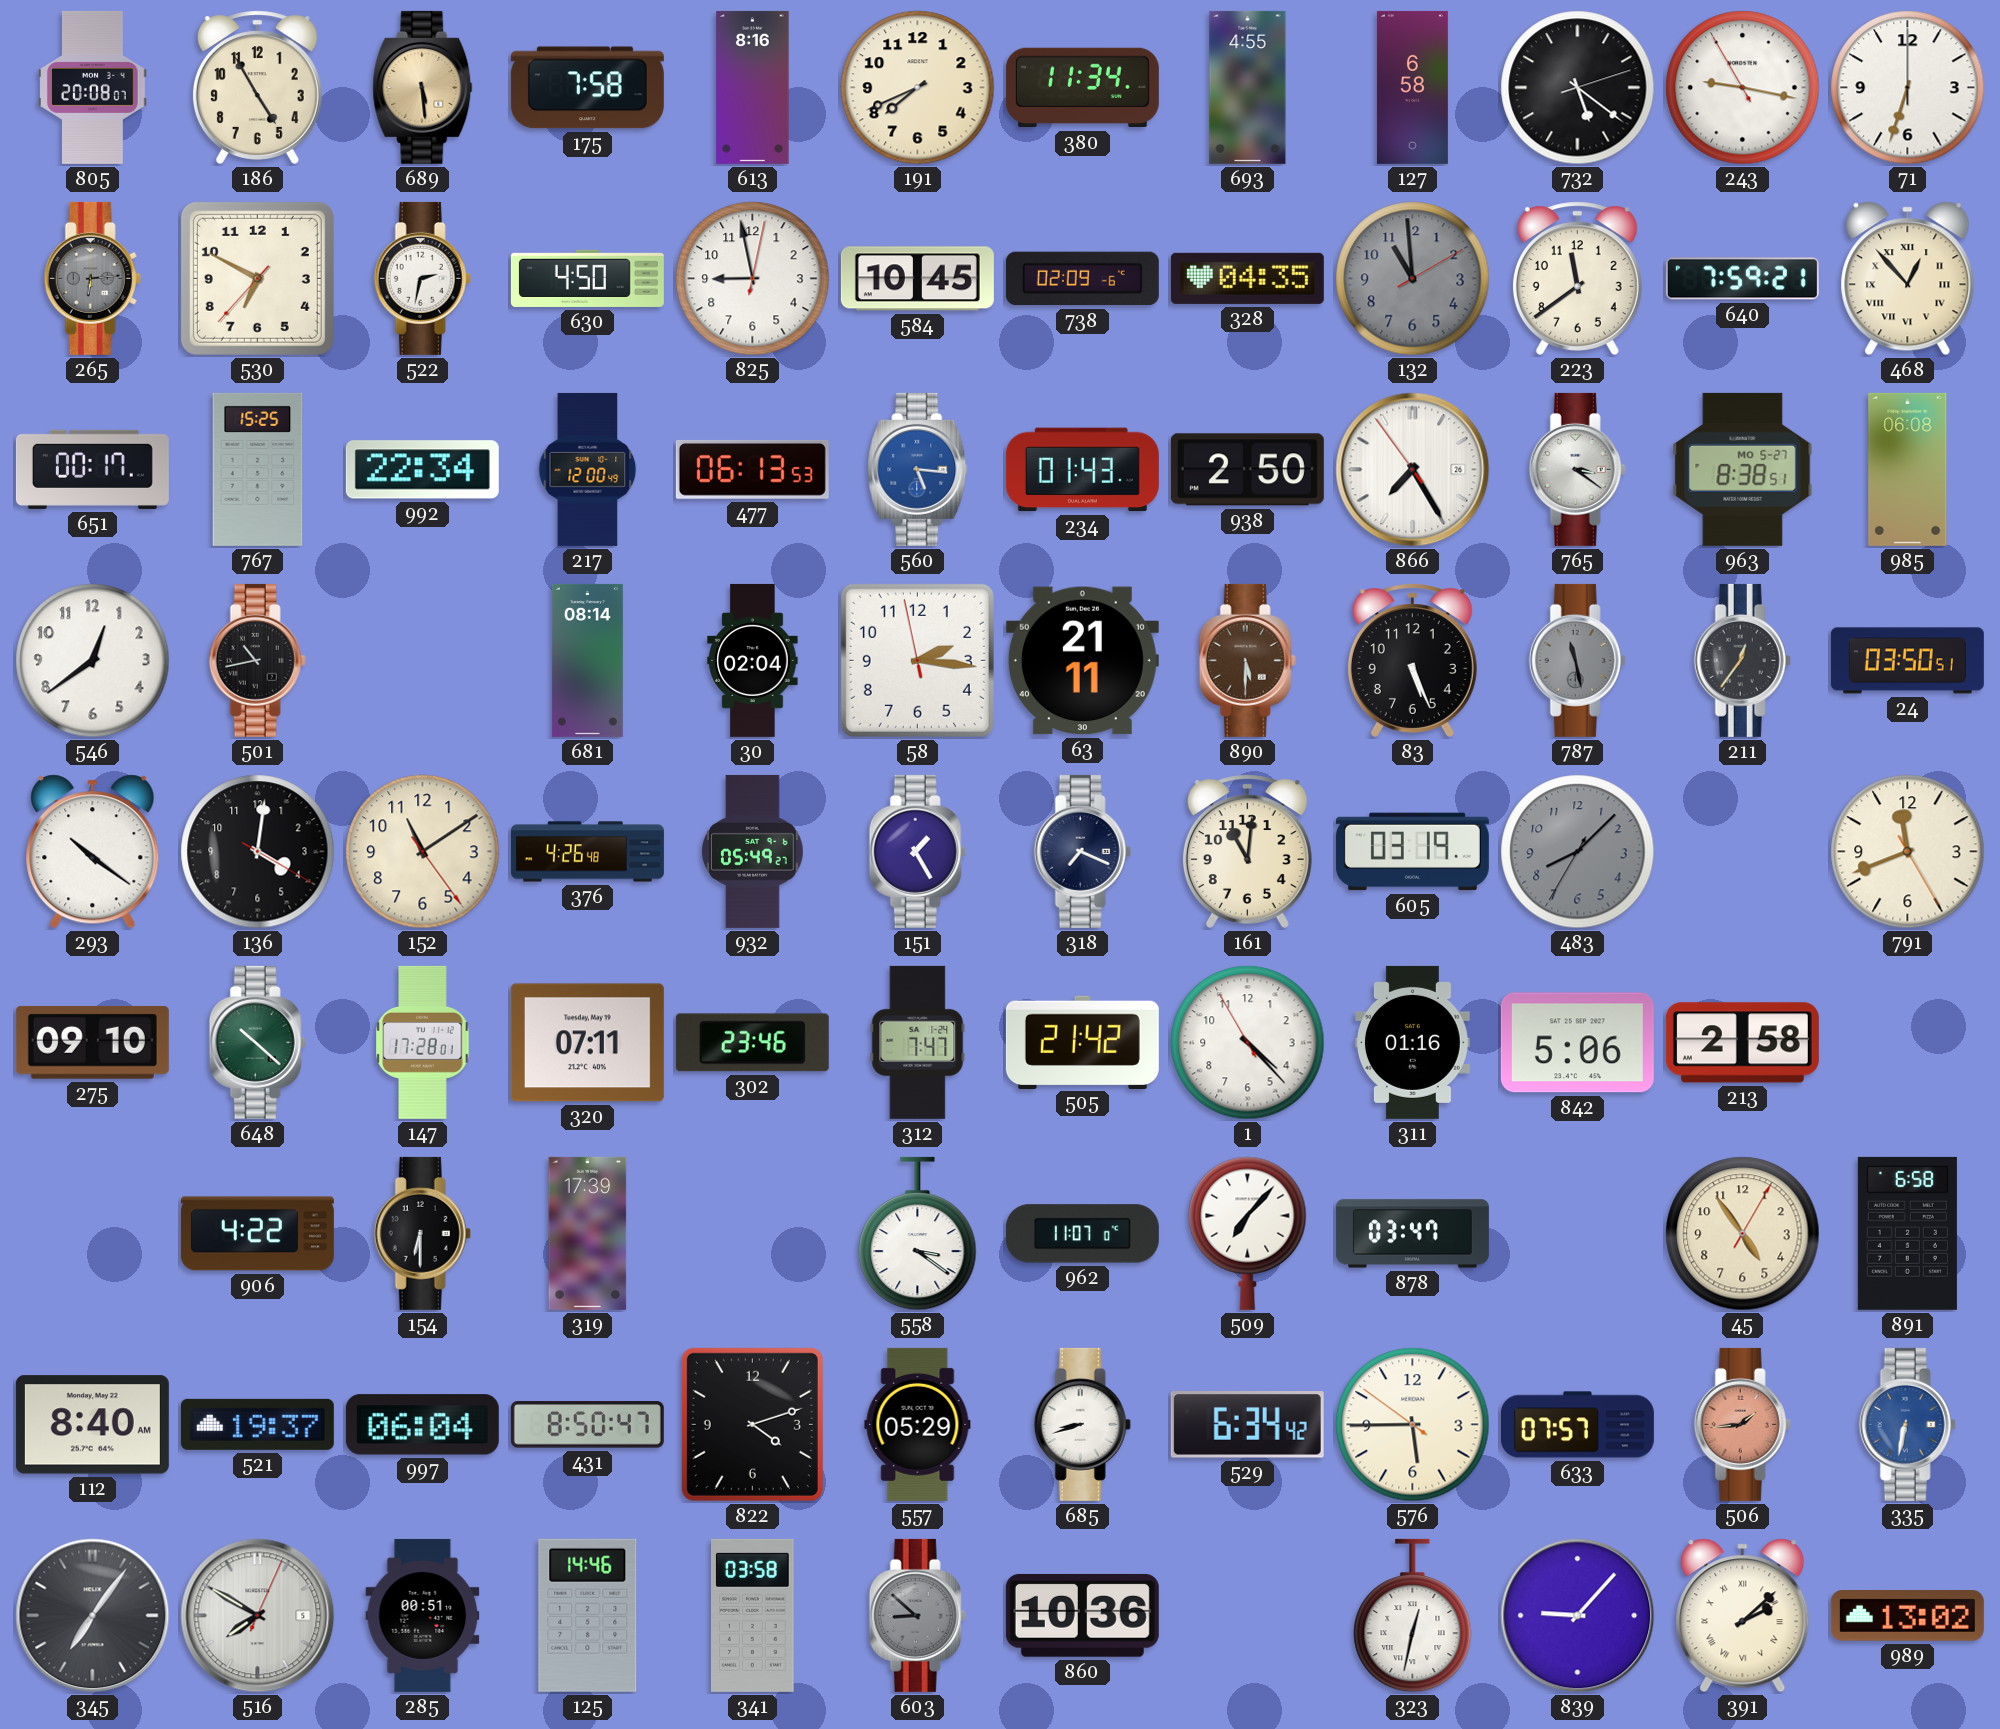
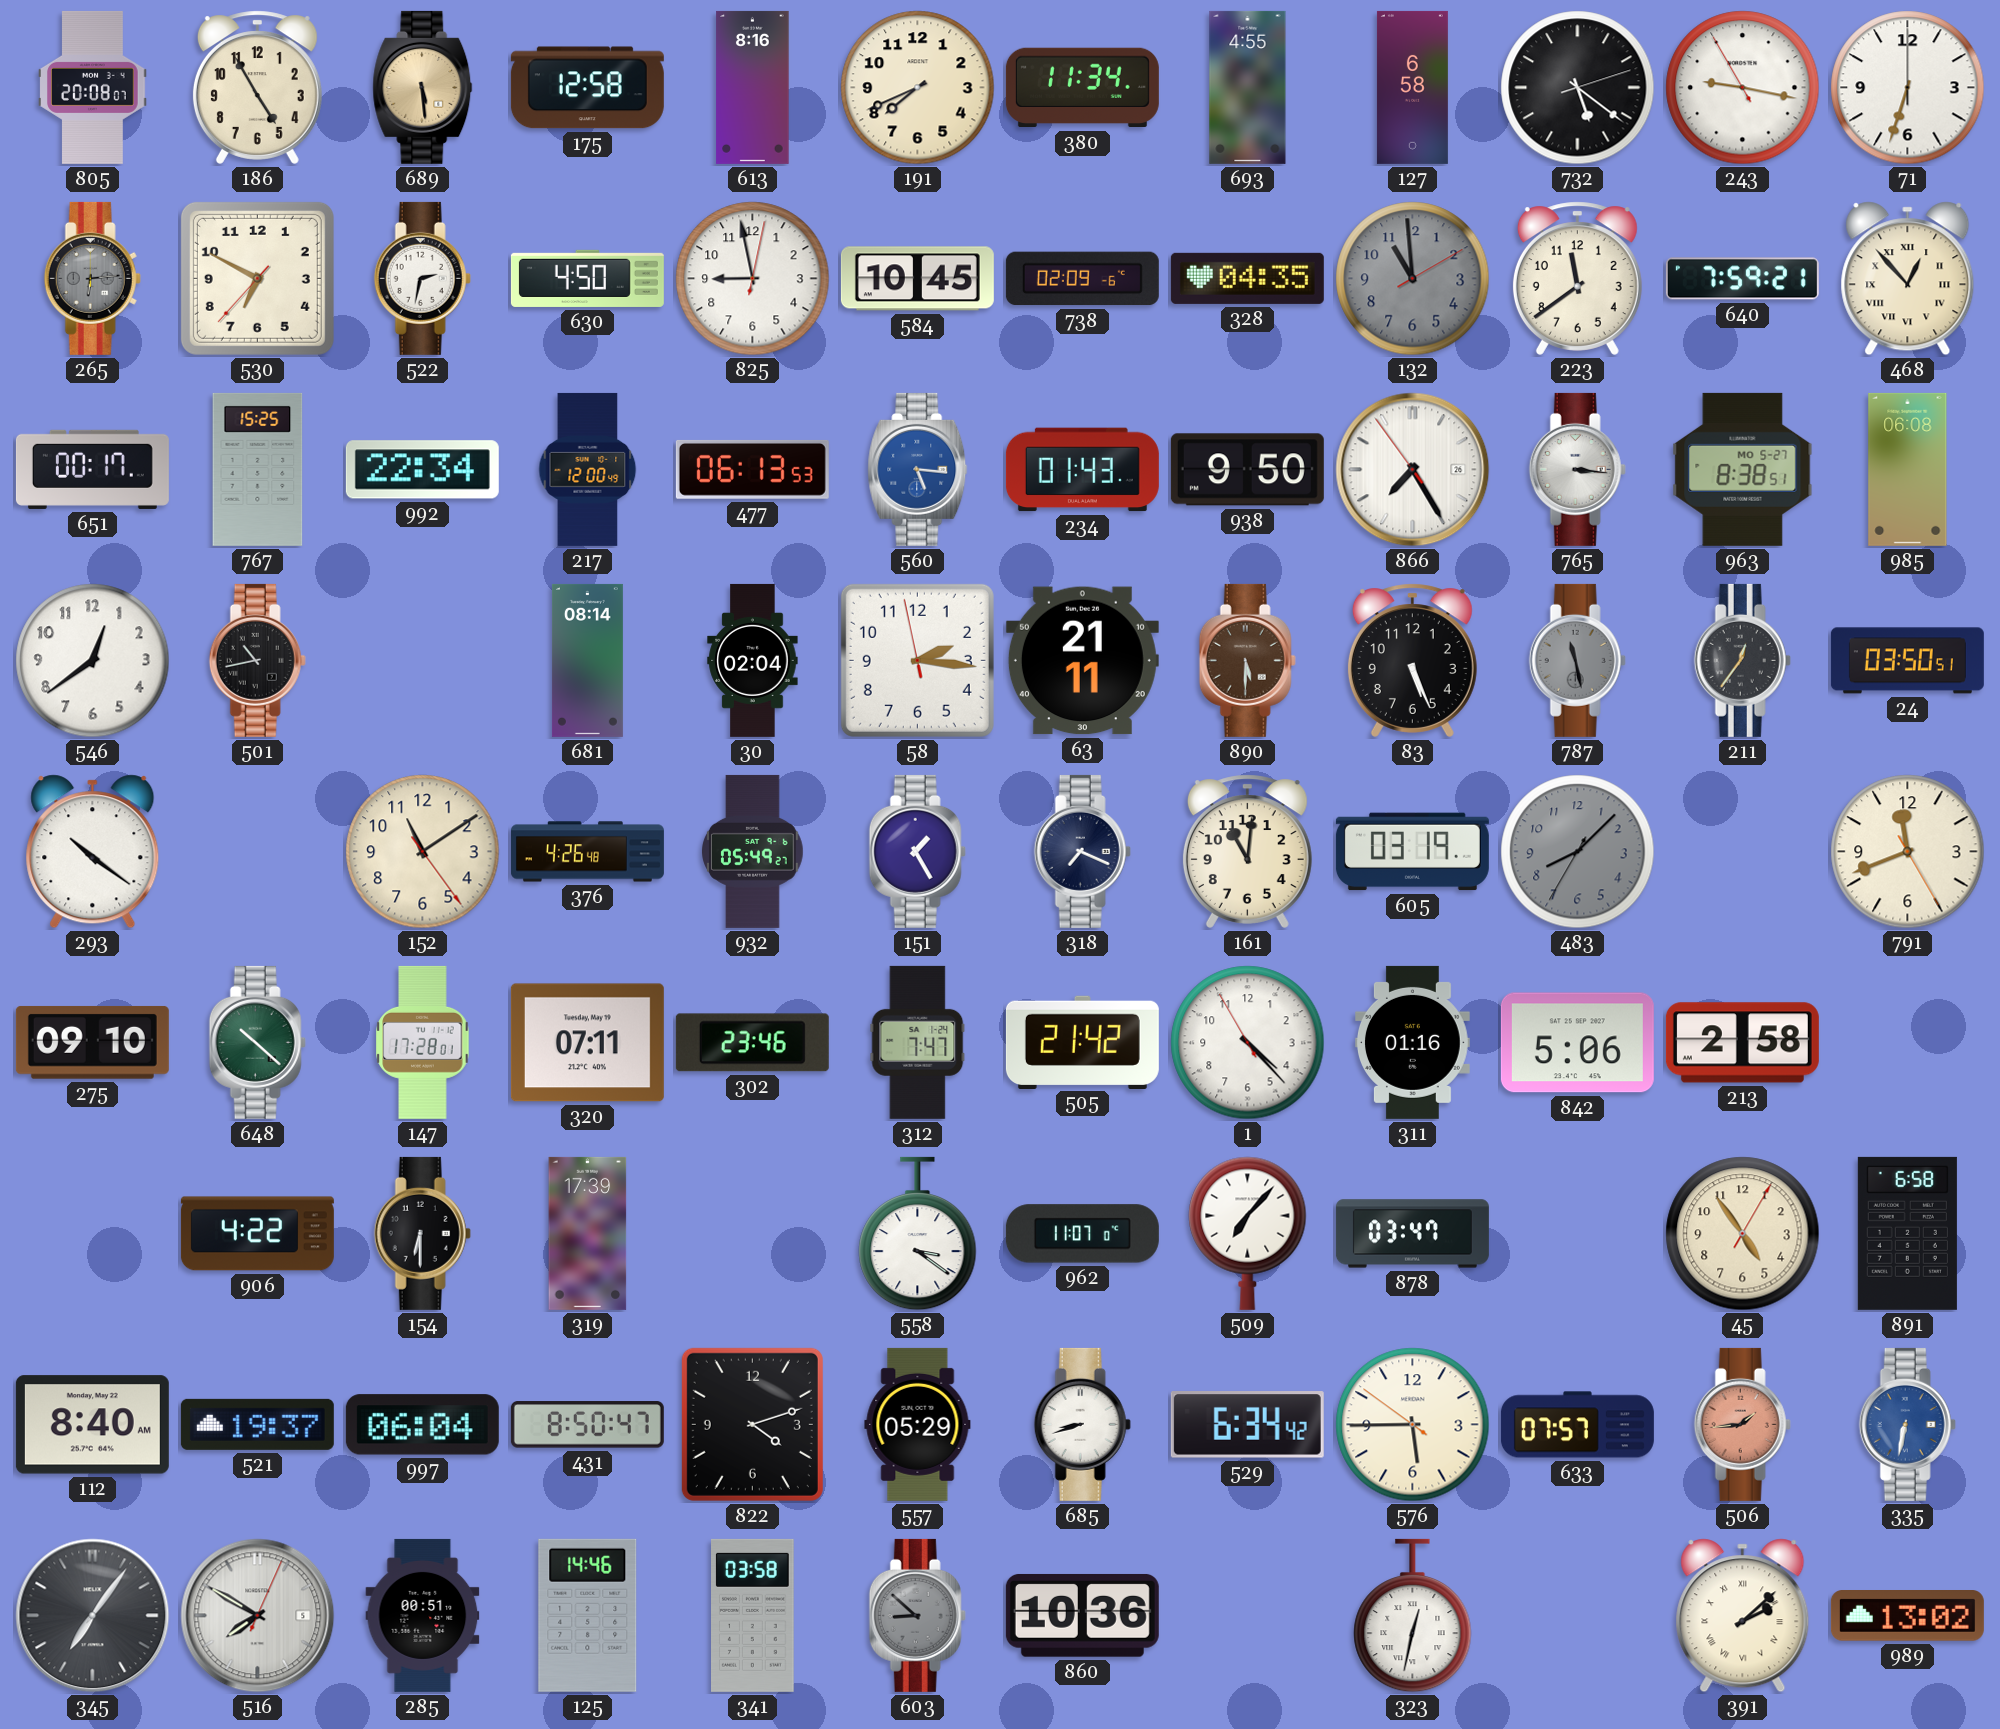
175: 7:58 -> 12:58
938: 2:50 -> 9:50
765: 3:21 -> 3:16
136: 4:01 -> none
839: 9:07 -> none
